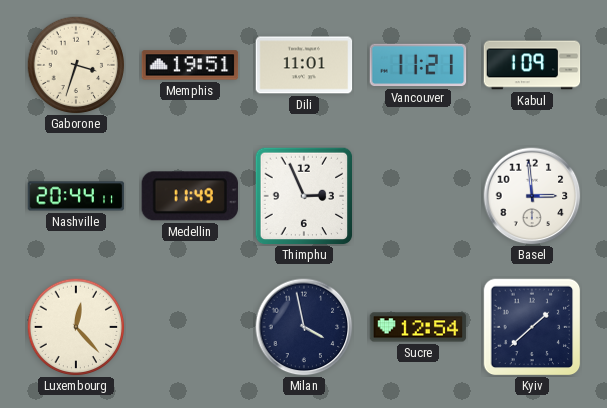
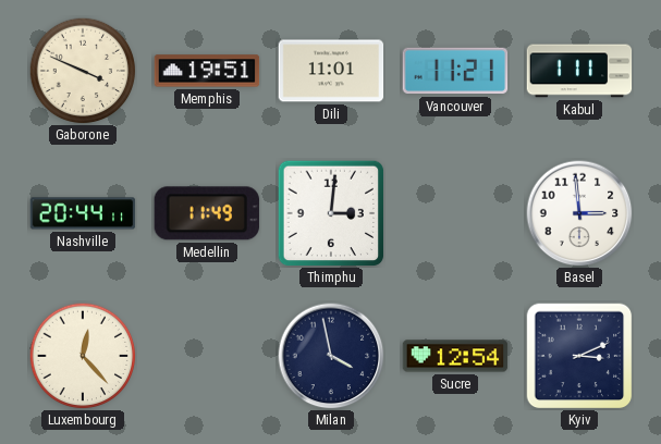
Gaborone: 3:33 -> 3:49
Kabul: 1:09 -> 1:11
Thimphu: 2:56 -> 3:01
Kyiv: 1:38 -> 3:11
